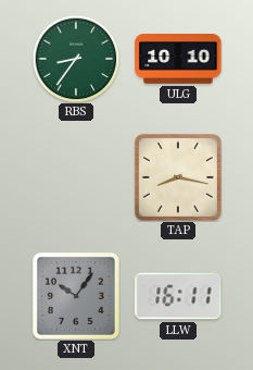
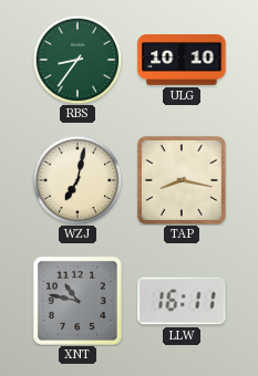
WZJ: none -> 7:02
XNT: 10:06 -> 10:47
